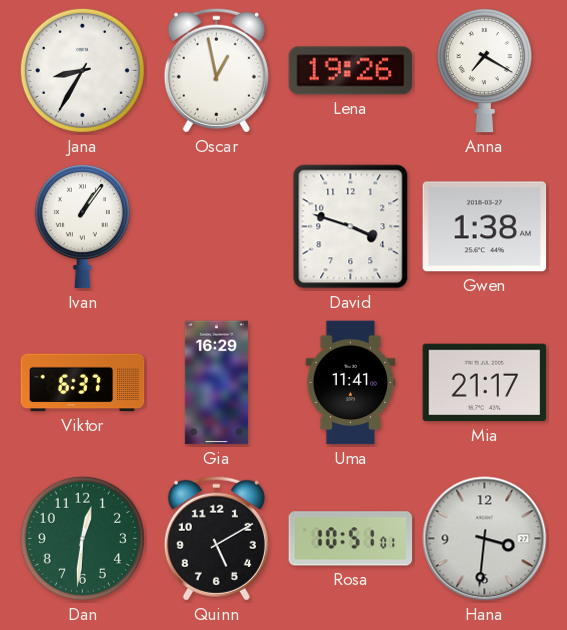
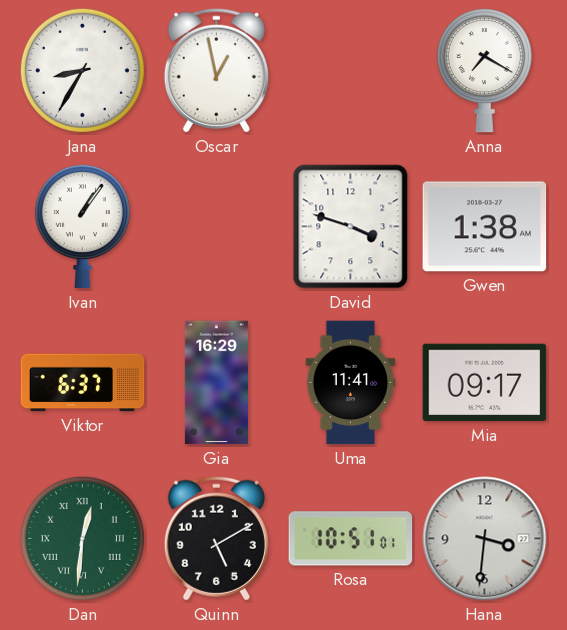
Lena: 19:26 -> none
Mia: 21:17 -> 09:17
Dan numerals: Arabic -> Roman
